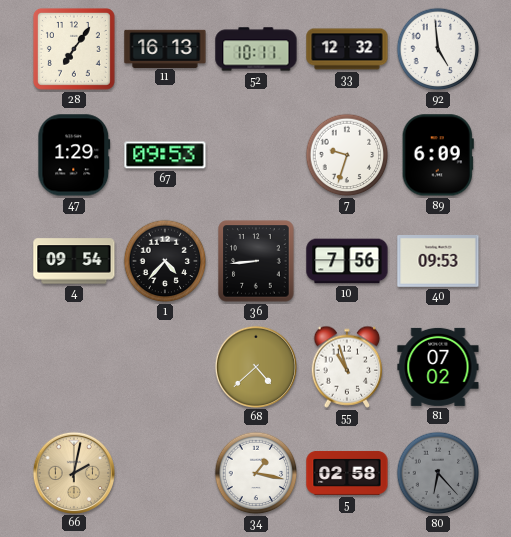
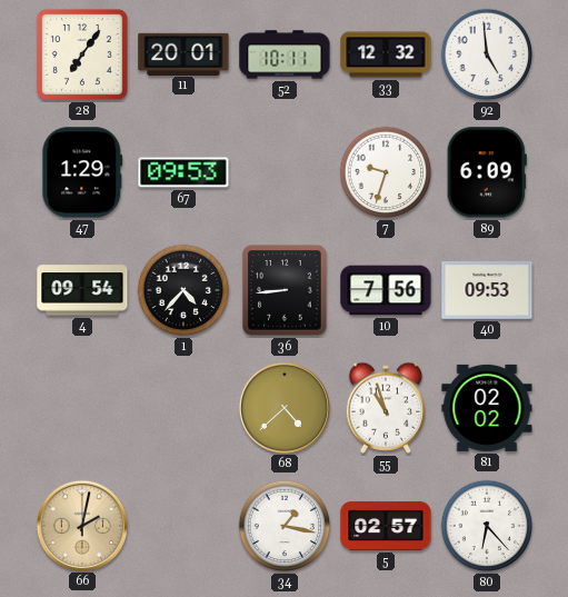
11: 16:13 -> 20:01
81: 07:02 -> 02:02
5: 02:58 -> 02:57
80 dial: grey -> white
